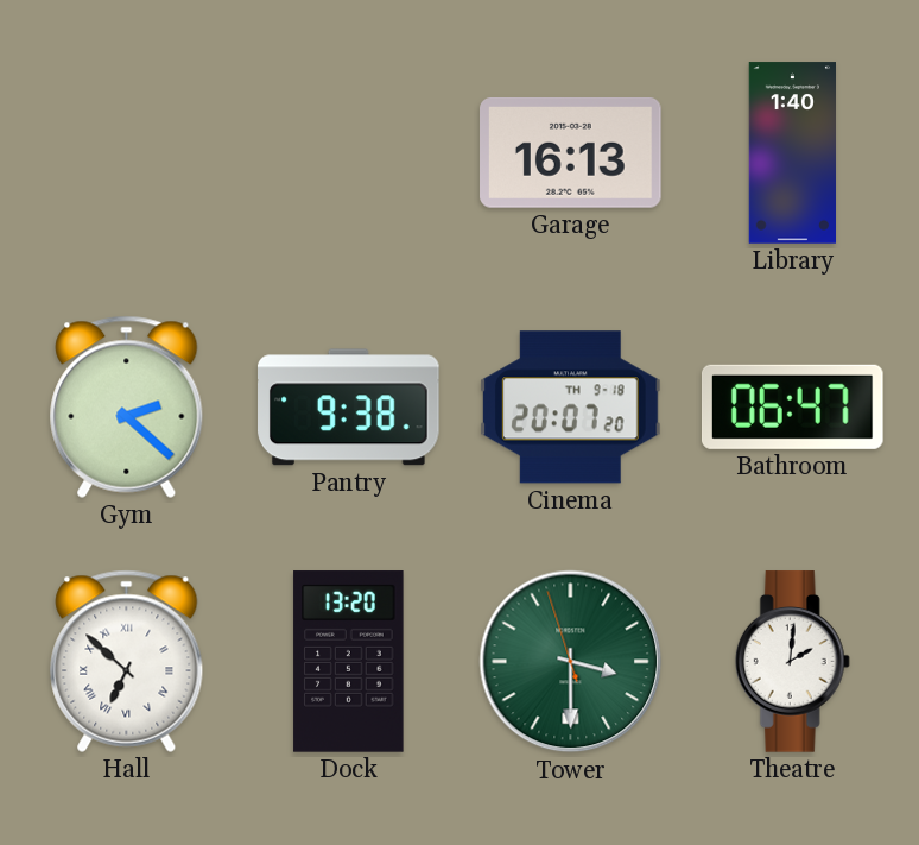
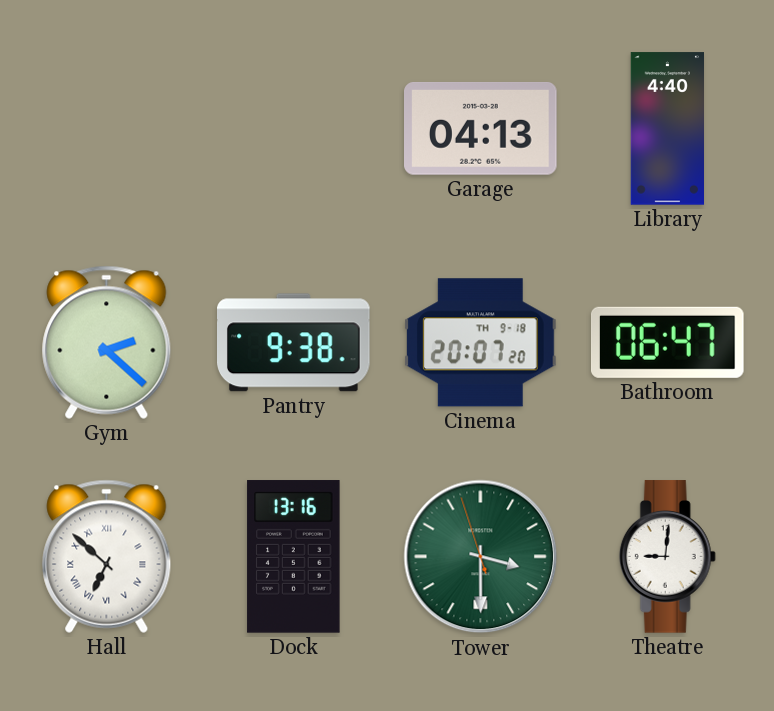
Garage: 16:13 -> 04:13
Library: 1:40 -> 4:40
Dock: 13:20 -> 13:16
Theatre: 2:01 -> 9:01
